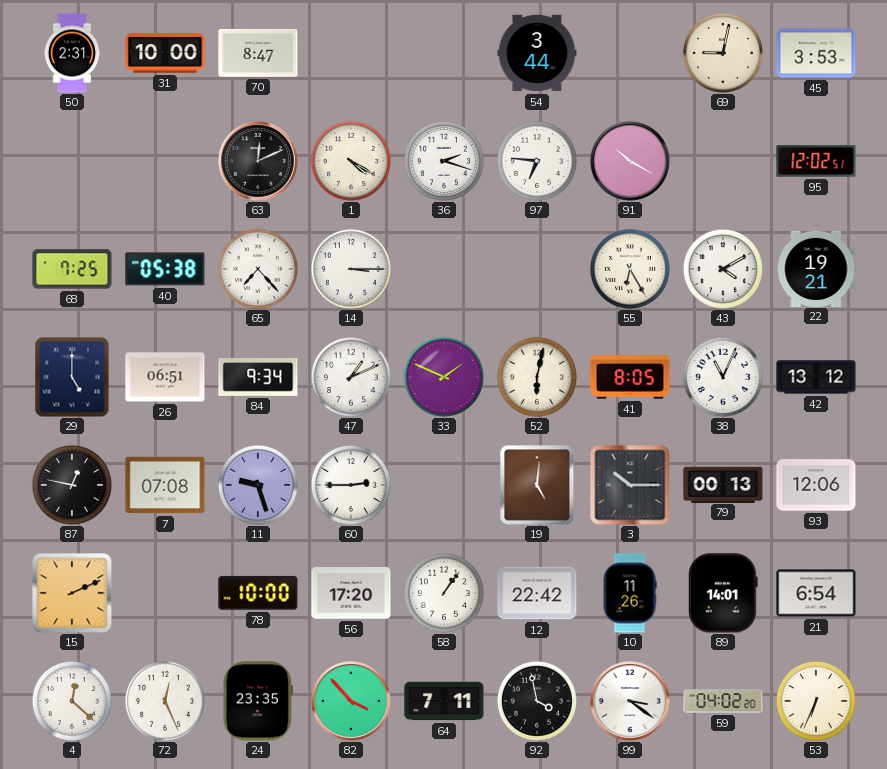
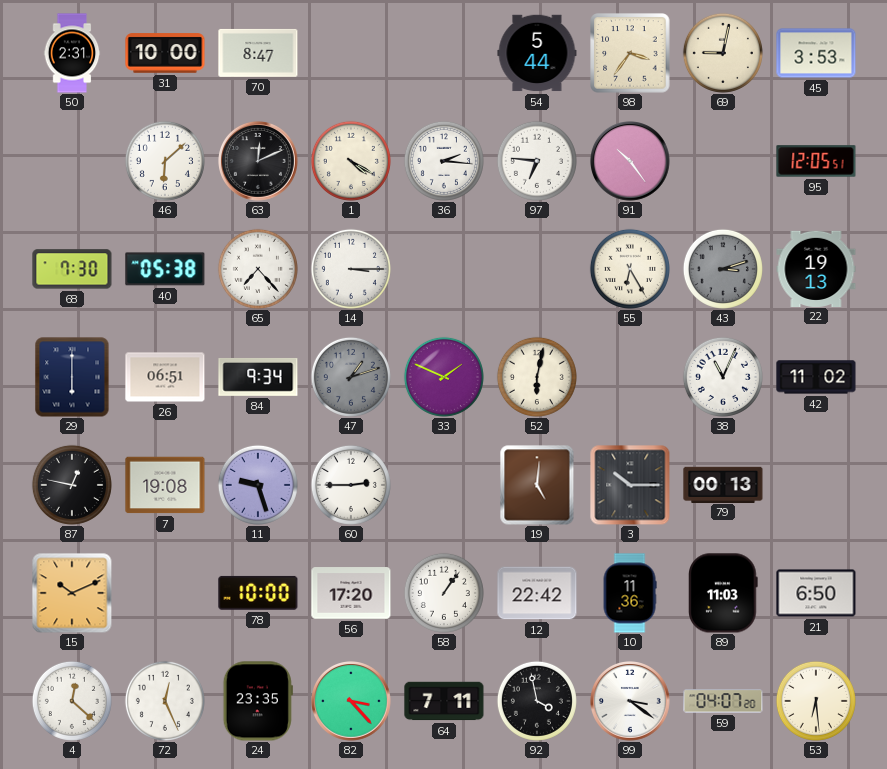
54: 3:44 -> 5:44
98: none -> 3:36
46: none -> 6:08
36: 2:18 -> 2:16
91: 10:20 -> 10:24
95: 12:02 -> 12:05
68: 7:25 -> 7:30
43: 4:10 -> 3:12
43 dial: white -> grey
22: 19:21 -> 19:13
29: 5:00 -> 6:00
47: 1:11 -> 1:12
47 dial: white -> grey
41: 8:05 -> none
42: 13:12 -> 11:02
7: 07:08 -> 19:08
93: 12:06 -> none
15: 2:11 -> 10:11
10: 11:26 -> 11:36
89: 14:01 -> 11:03
21: 6:54 -> 6:50
82: 3:53 -> 3:23
59: 04:02 -> 04:07
53: 6:34 -> 6:29
